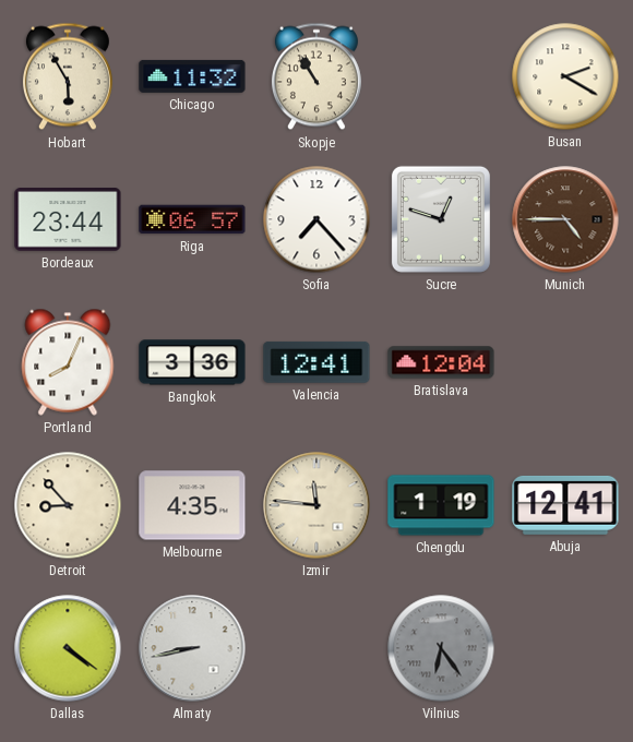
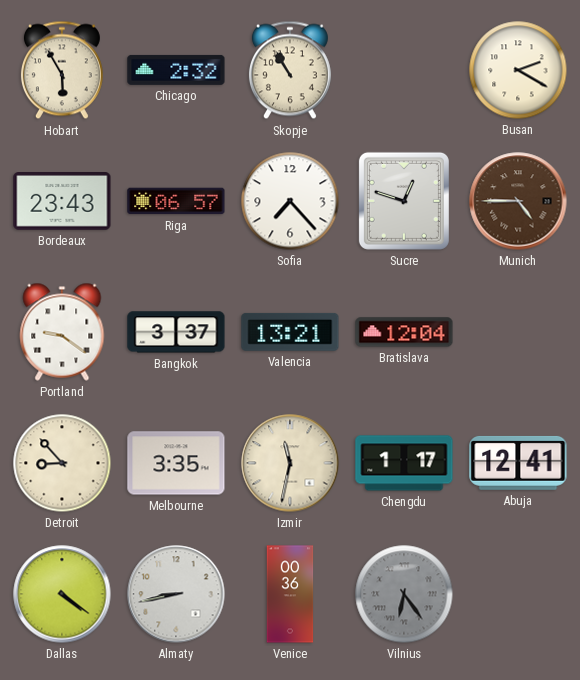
Chicago: 11:32 -> 2:32
Bordeaux: 23:44 -> 23:43
Portland: 8:04 -> 9:21
Bangkok: 3:36 -> 3:37
Valencia: 12:41 -> 13:21
Melbourne: 4:35 -> 3:35
Izmir: 11:46 -> 11:32
Chengdu: 1:19 -> 1:17
Venice: none -> 00:36
